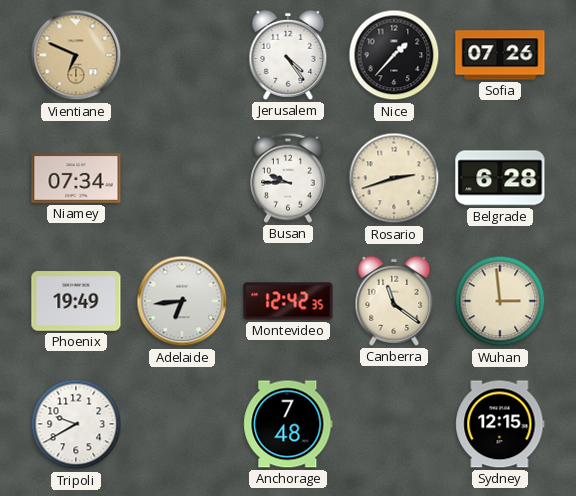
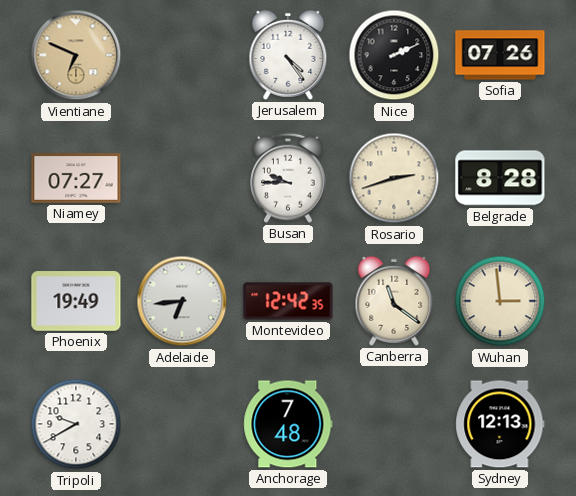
Nice: 1:37 -> 2:11
Niamey: 07:34 -> 07:27
Belgrade: 6:28 -> 8:28
Sydney: 12:15 -> 12:13
